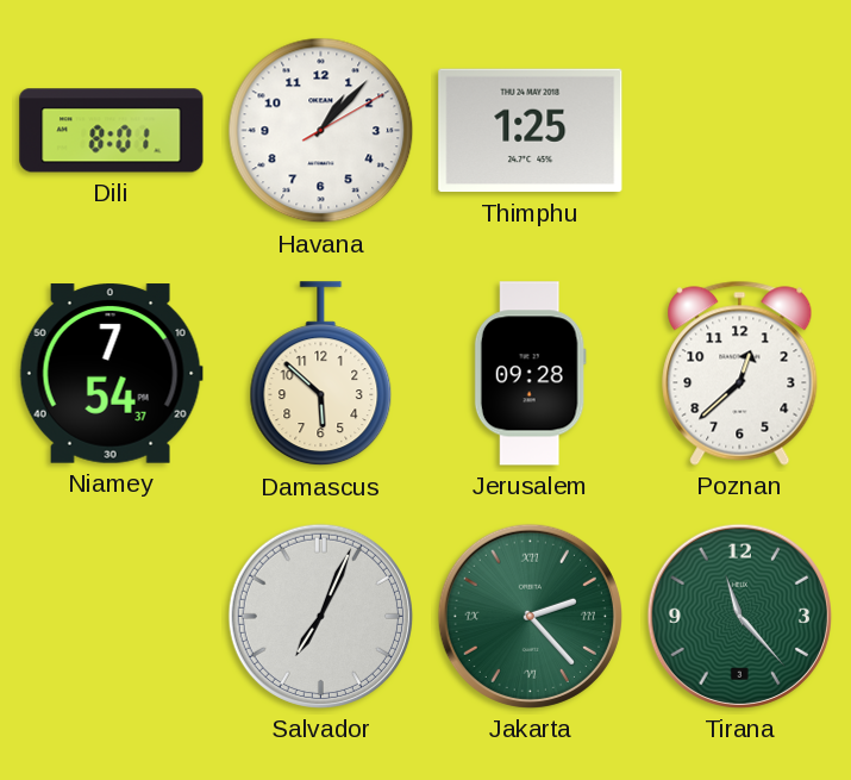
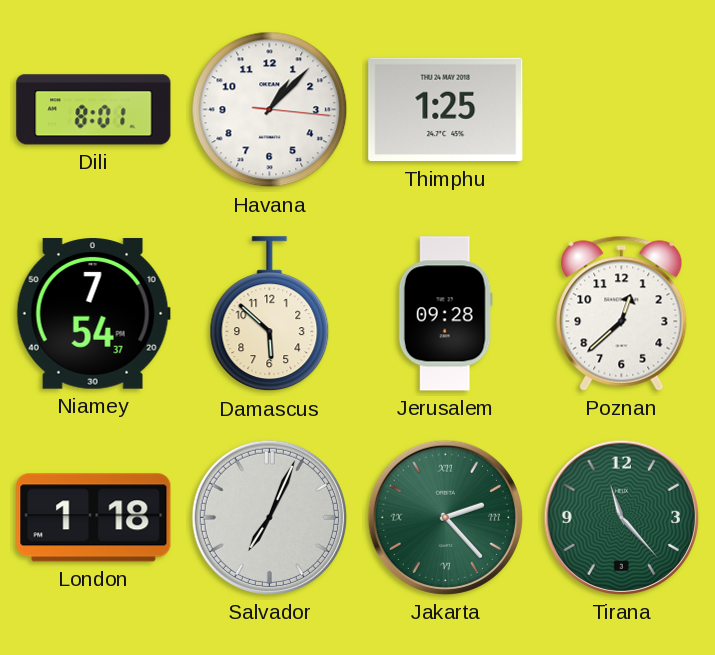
Havana: 1:07:10 -> 1:07:16
London: none -> 1:18
